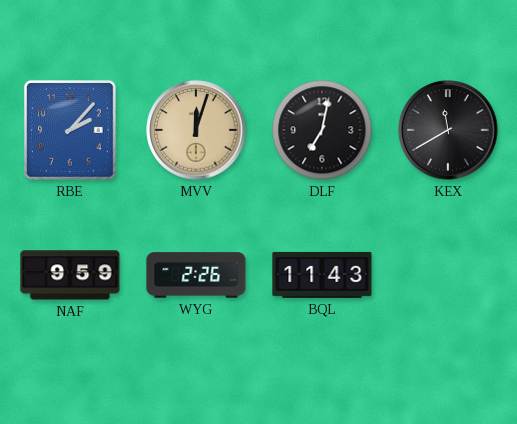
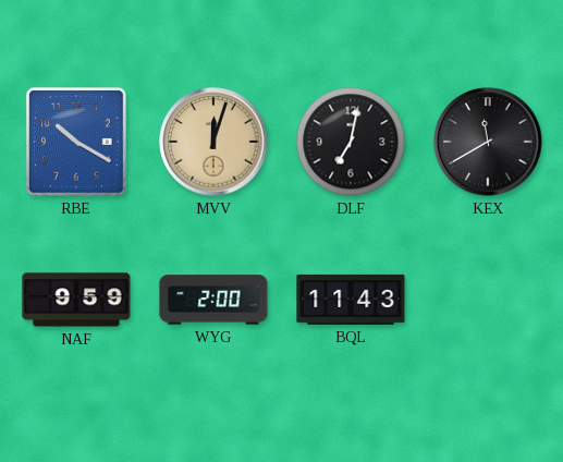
RBE: 2:07 -> 10:20
WYG: 2:26 -> 2:00
